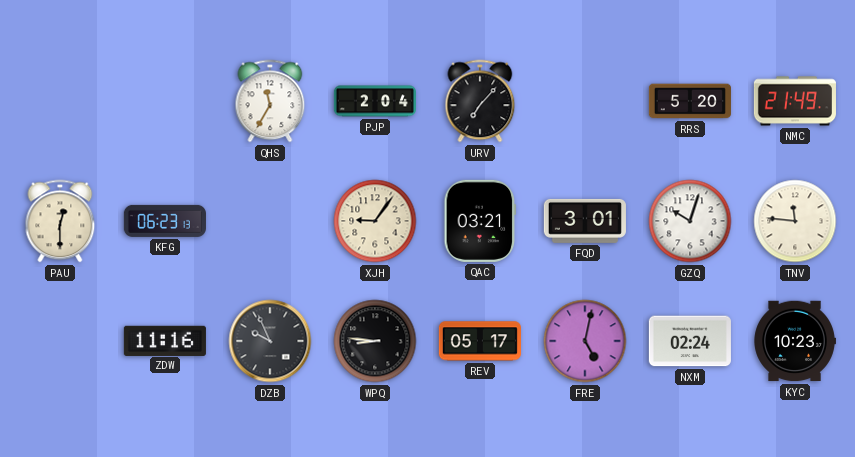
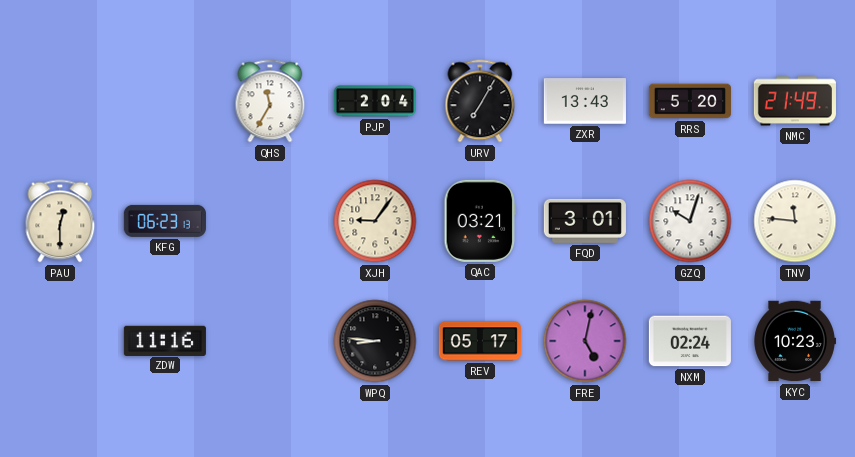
URV: 7:07 -> 7:05
ZXR: none -> 13:43
DZB: 9:56 -> none
